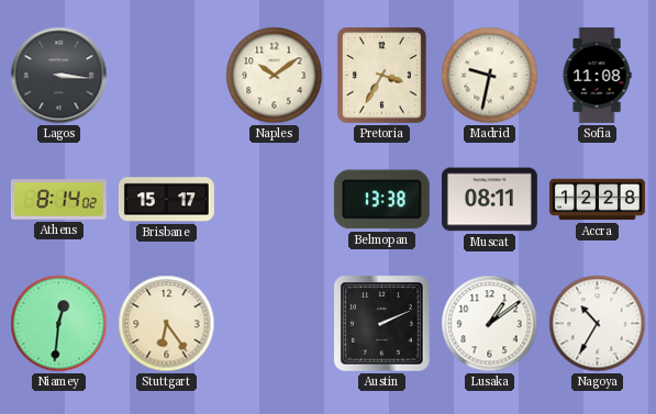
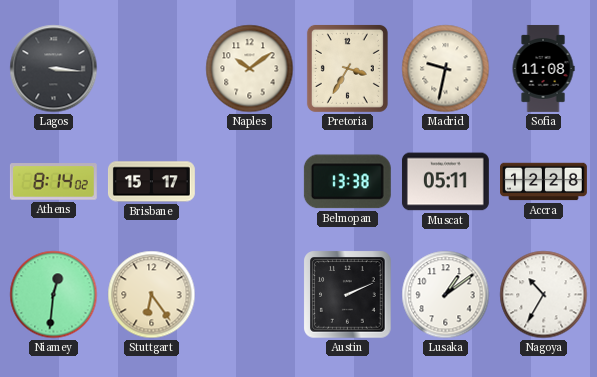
Muscat: 08:11 -> 05:11
